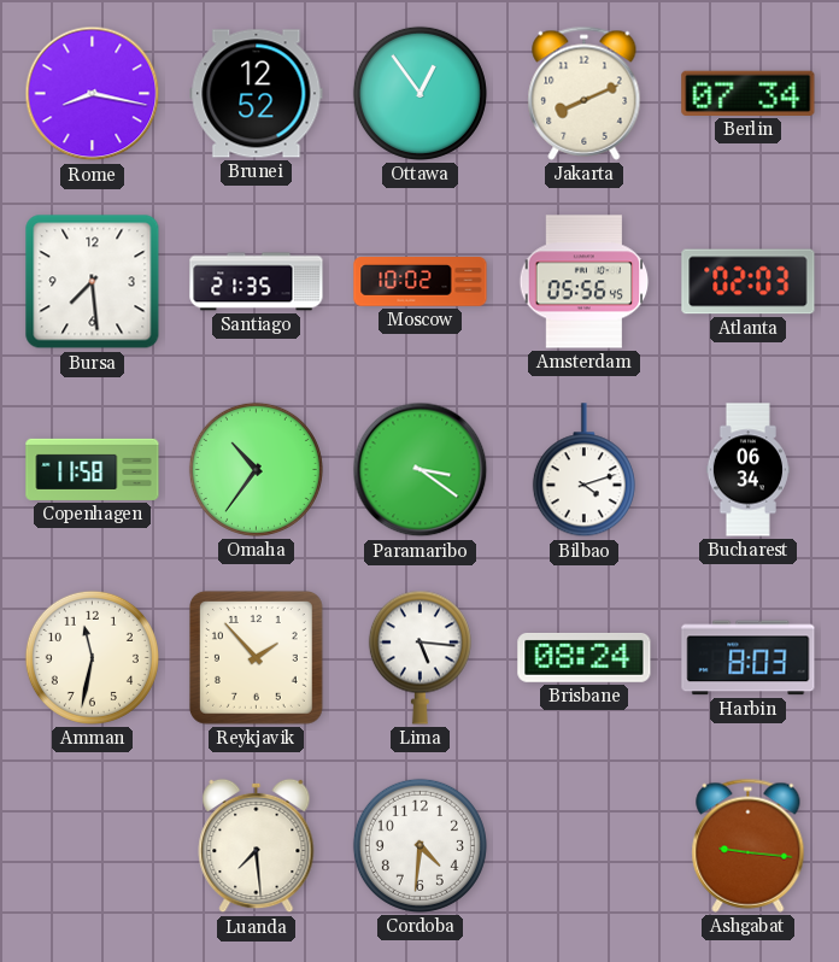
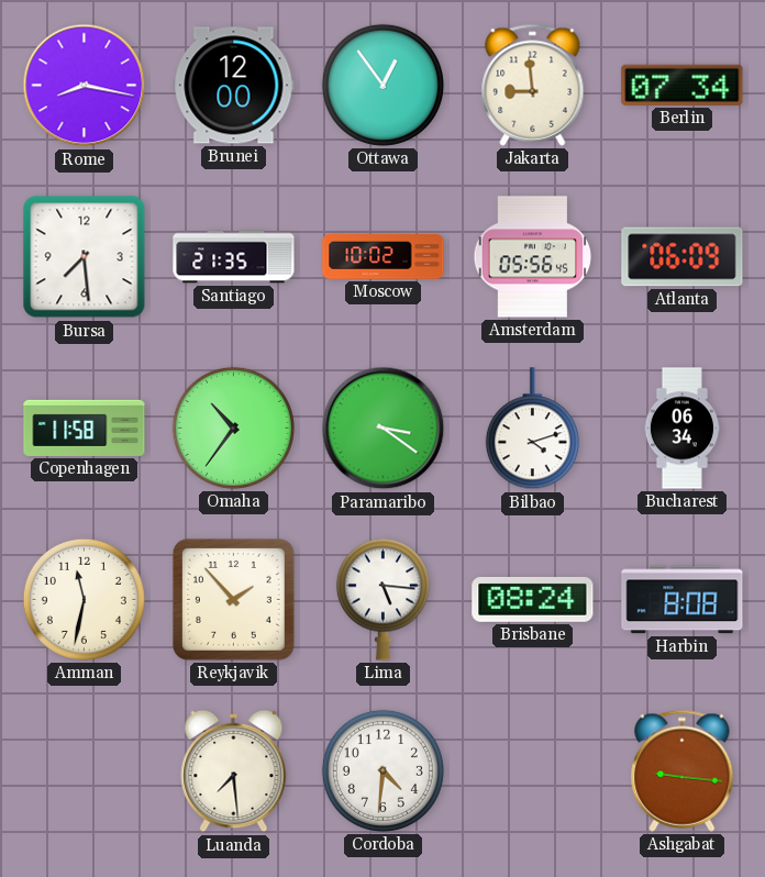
Brunei: 12:52 -> 12:00
Jakarta: 8:11 -> 8:59
Atlanta: 02:03 -> 06:09
Harbin: 8:03 -> 8:08
